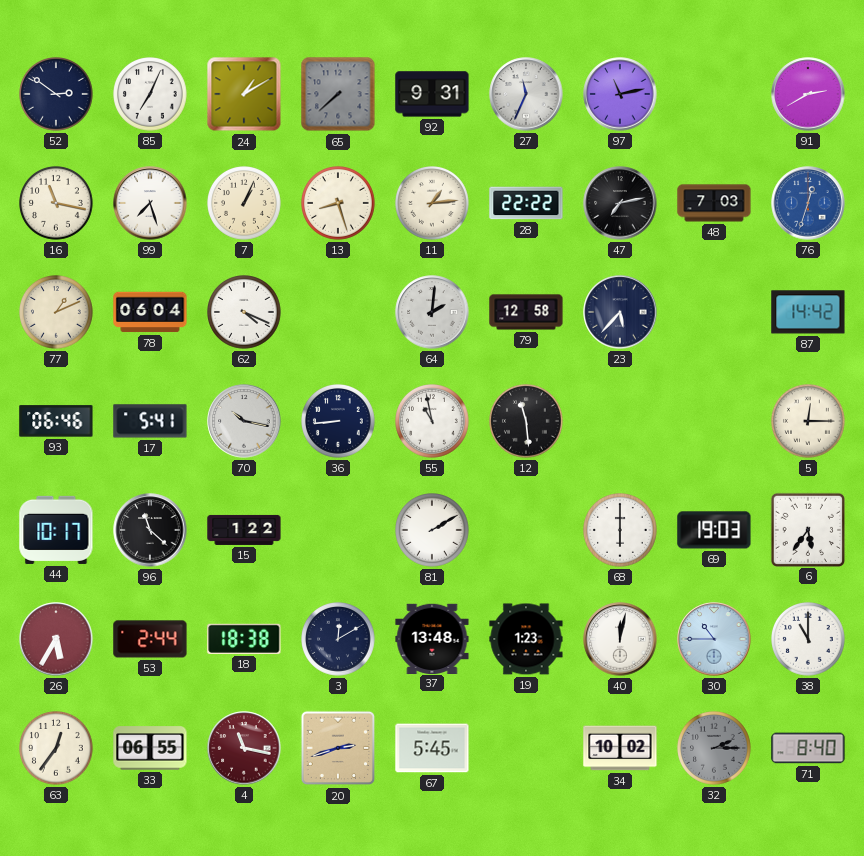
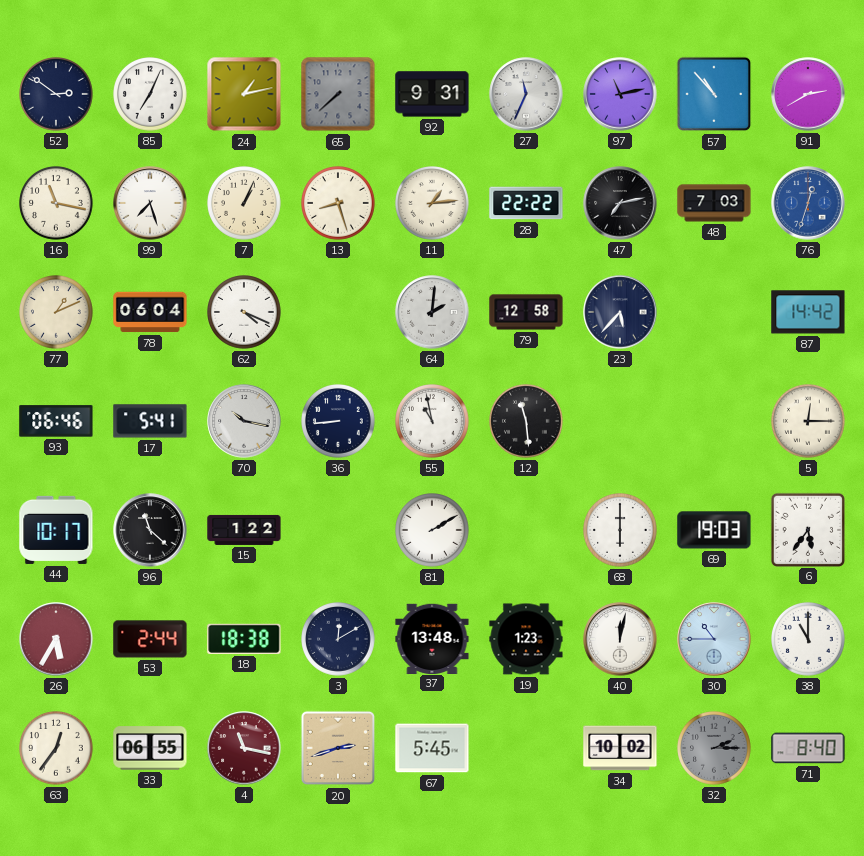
24: 1:10 -> 1:13
57: none -> 10:53
